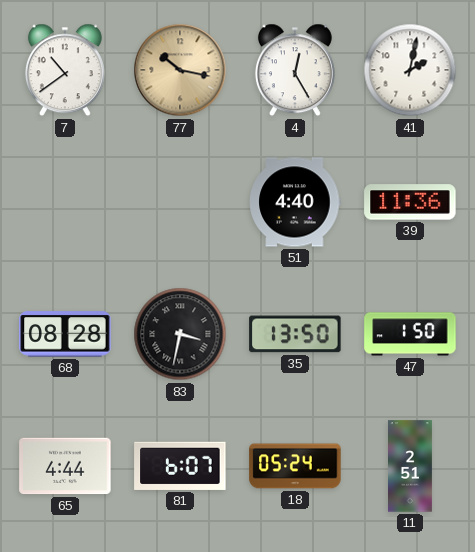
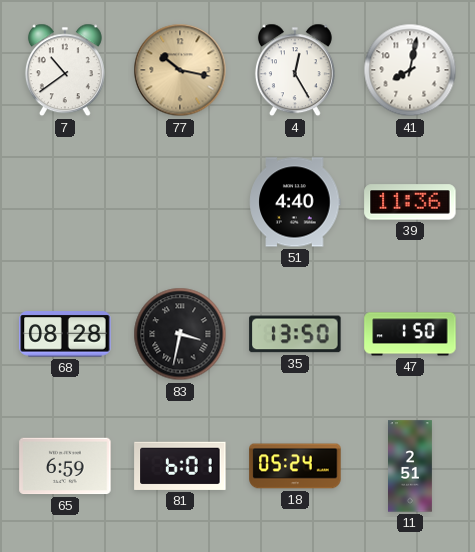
41: 2:02 -> 8:02
65: 4:44 -> 6:59
81: 6:07 -> 6:01
